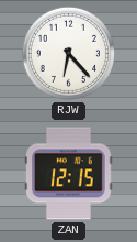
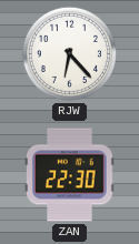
ZAN: 12:15 -> 22:30
